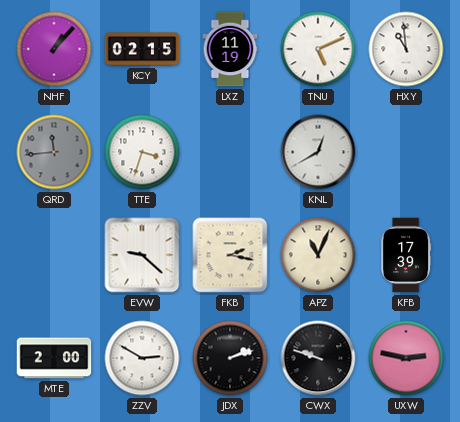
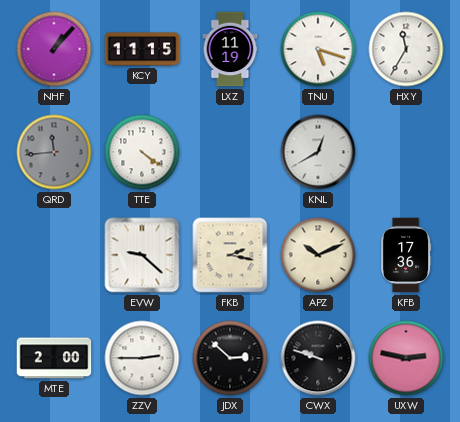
KCY: 02:15 -> 11:15
TNU: 5:11 -> 5:18
HXY: 10:59 -> 11:35
TTE: 3:33 -> 4:21
APZ: 11:04 -> 10:11
KFB: 17:39 -> 17:36
ZZV: 2:50 -> 2:45
JDX: 2:12 -> 2:52
